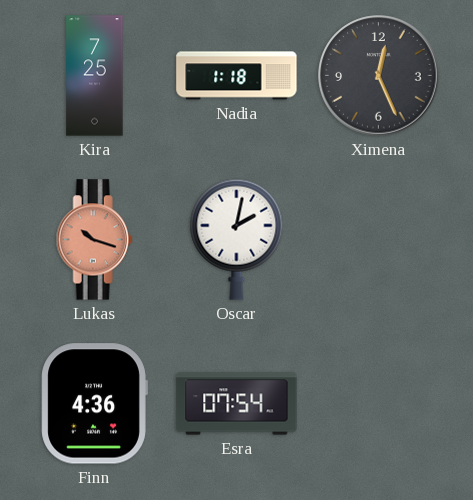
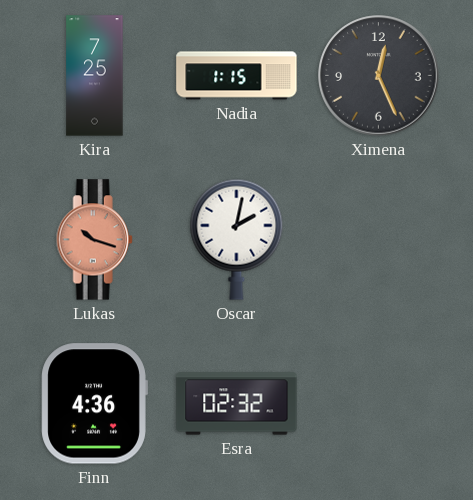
Nadia: 1:18 -> 1:15
Esra: 07:54 -> 02:32
